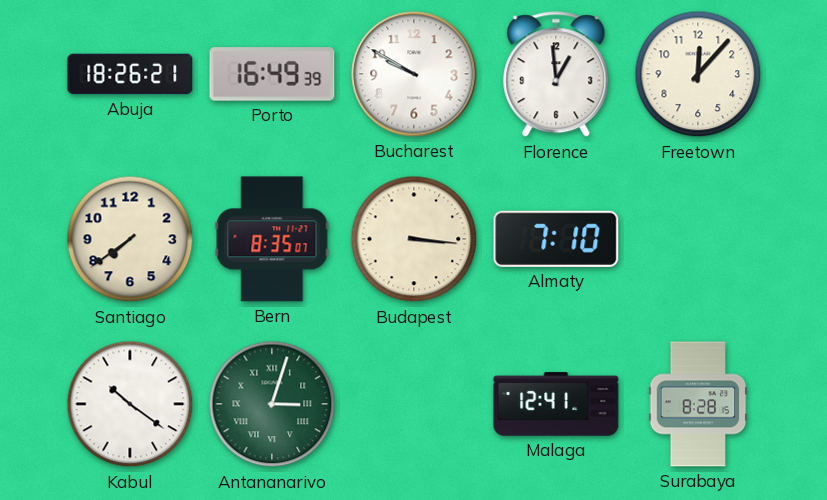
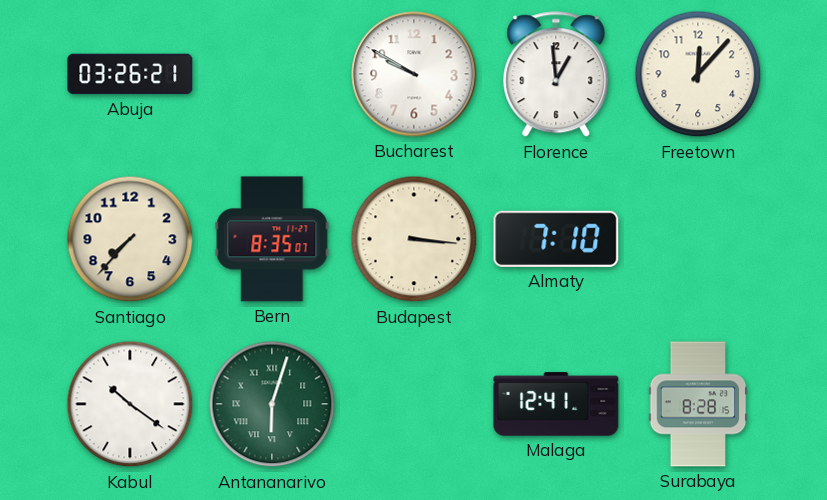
Abuja: 18:26 -> 03:26
Porto: 16:49 -> none
Santiago: 7:39 -> 7:37
Antananarivo: 3:03 -> 6:03
